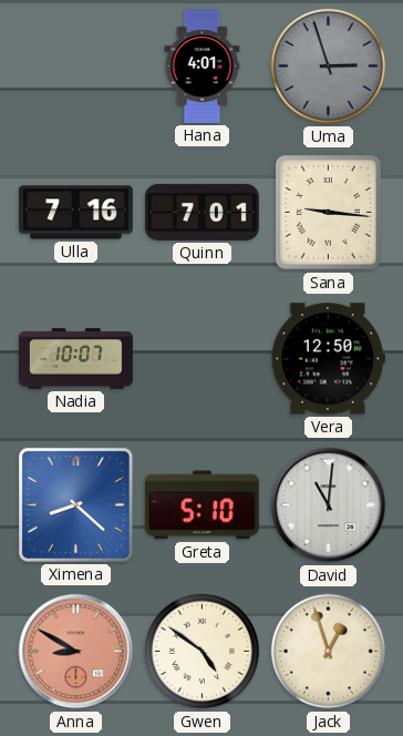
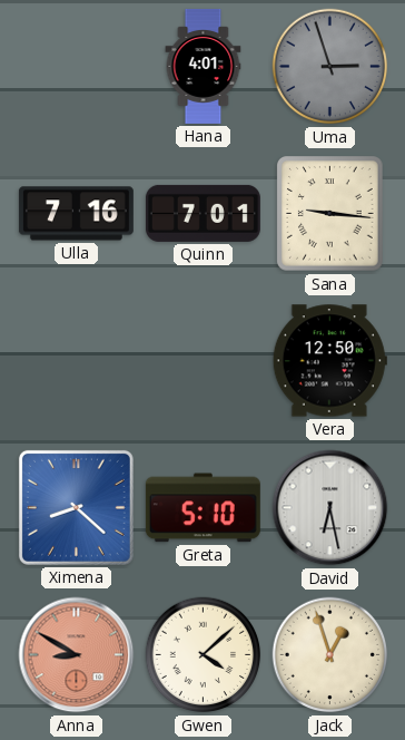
Nadia: 10:07 -> none
David: 11:01 -> 6:28
Gwen: 4:51 -> 4:08
